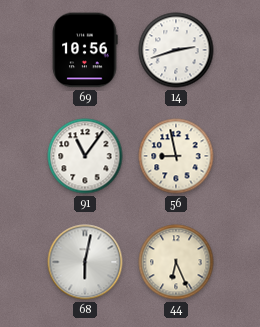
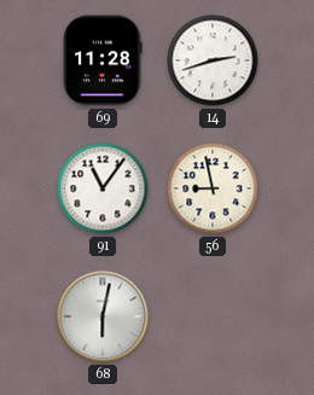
69: 10:56 -> 11:28
44: 6:26 -> none
